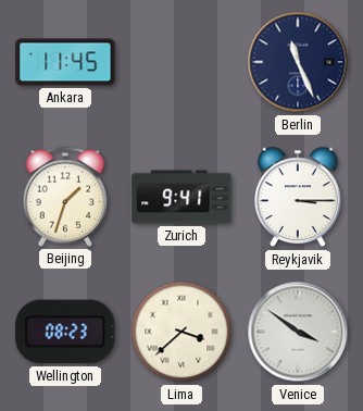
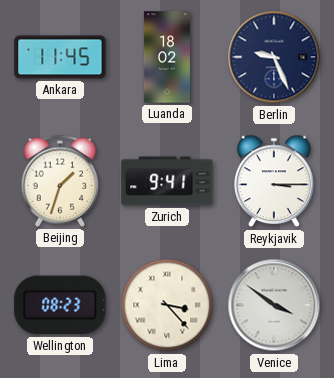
Luanda: none -> 18:02
Berlin: 11:26 -> 9:26
Lima: 3:38 -> 3:23
